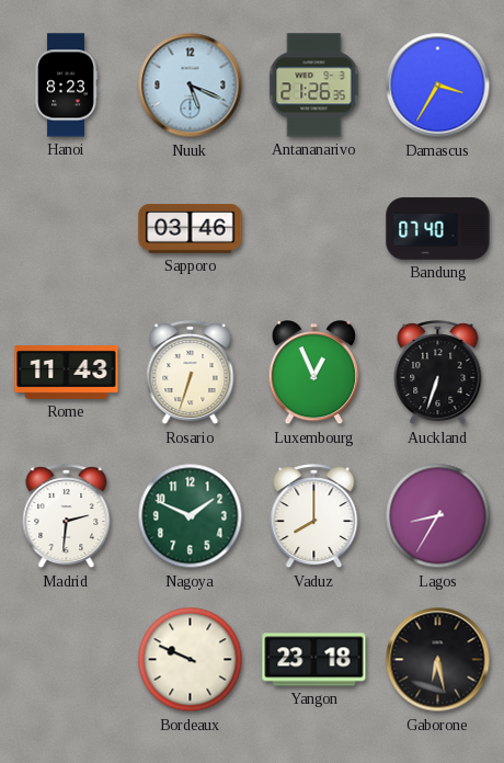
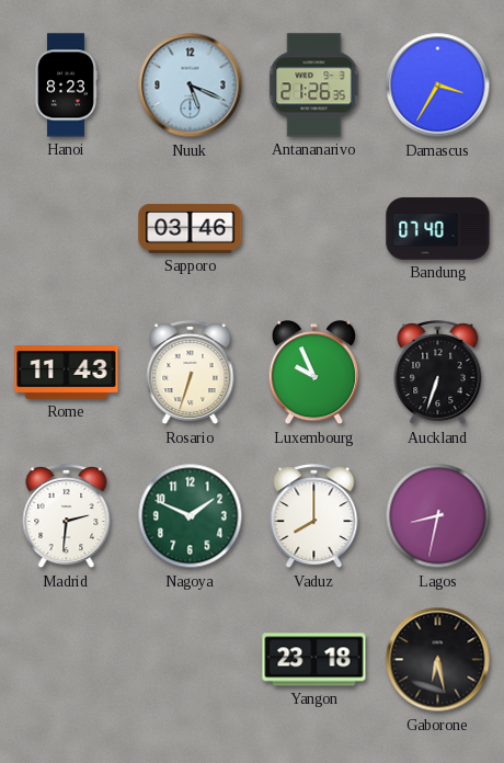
Luxembourg: 12:56 -> 9:56
Lagos: 8:35 -> 8:32
Bordeaux: 9:49 -> none
